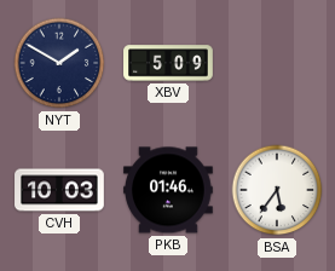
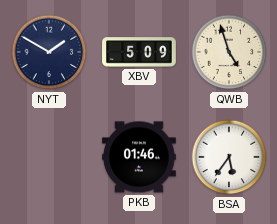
QWB: none -> 4:57
CVH: 10:03 -> none
